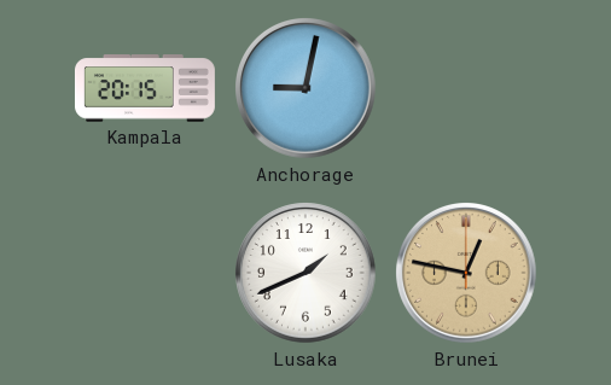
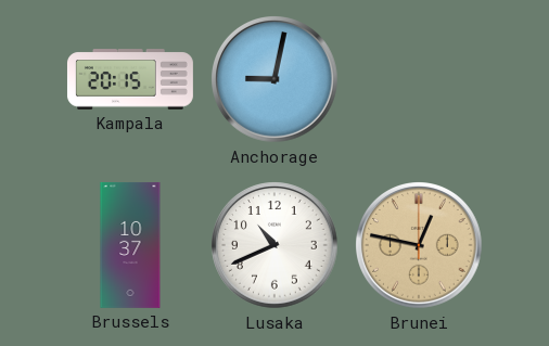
Brussels: none -> 10:37
Lusaka: 1:41 -> 10:41
